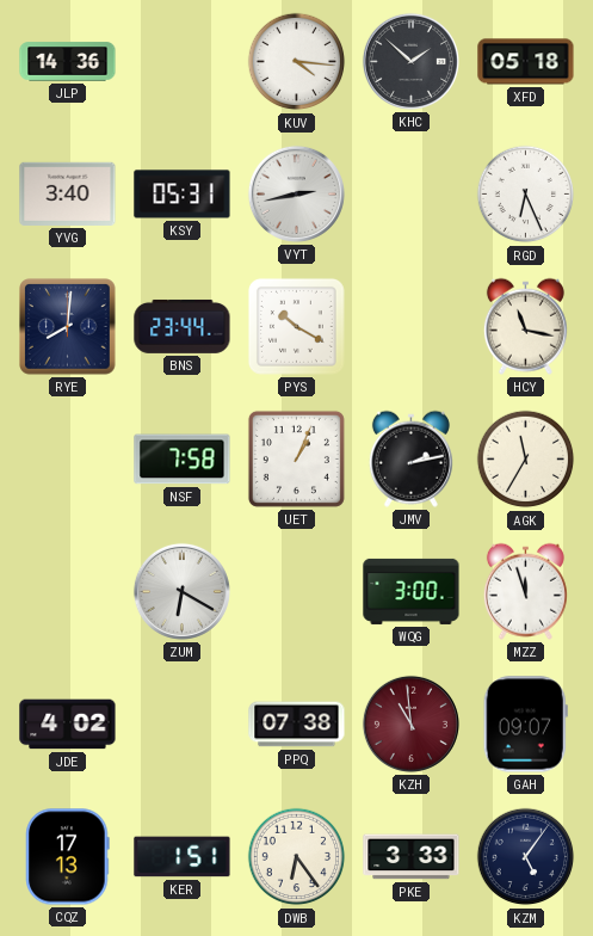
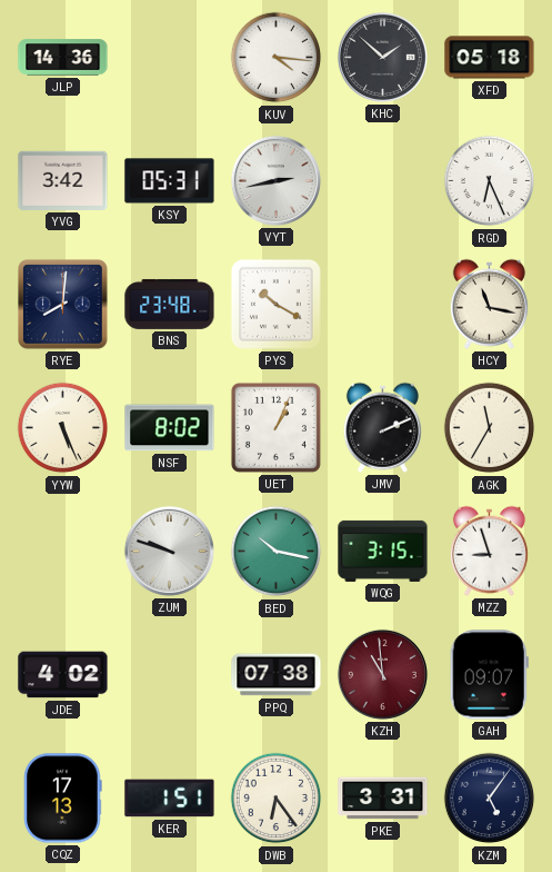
YVG: 3:40 -> 3:42
BNS: 23:44 -> 23:48
YYW: none -> 5:26
NSF: 7:58 -> 8:02
JMV: 2:13 -> 2:11
ZUM: 6:20 -> 9:48
BED: none -> 10:17
WQG: 3:00 -> 3:15
MZZ: 11:57 -> 8:57
PKE: 3:33 -> 3:31
